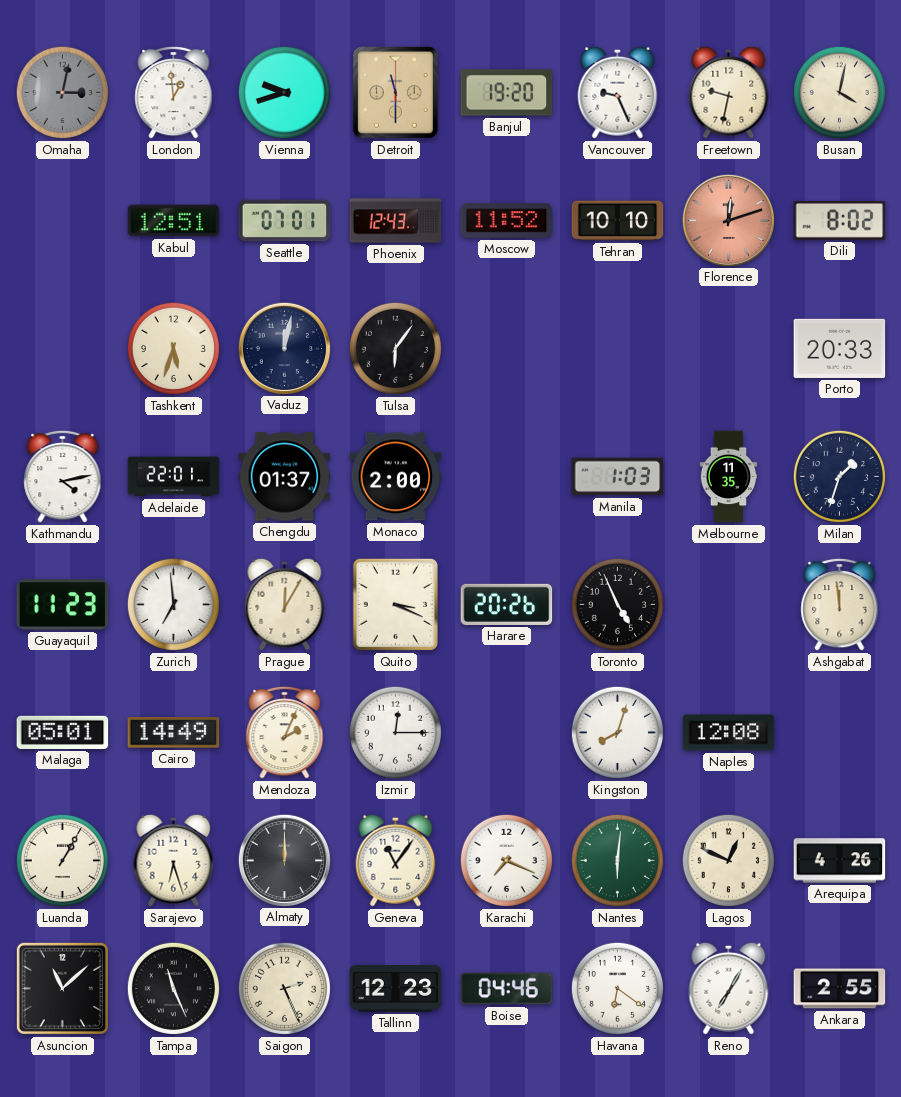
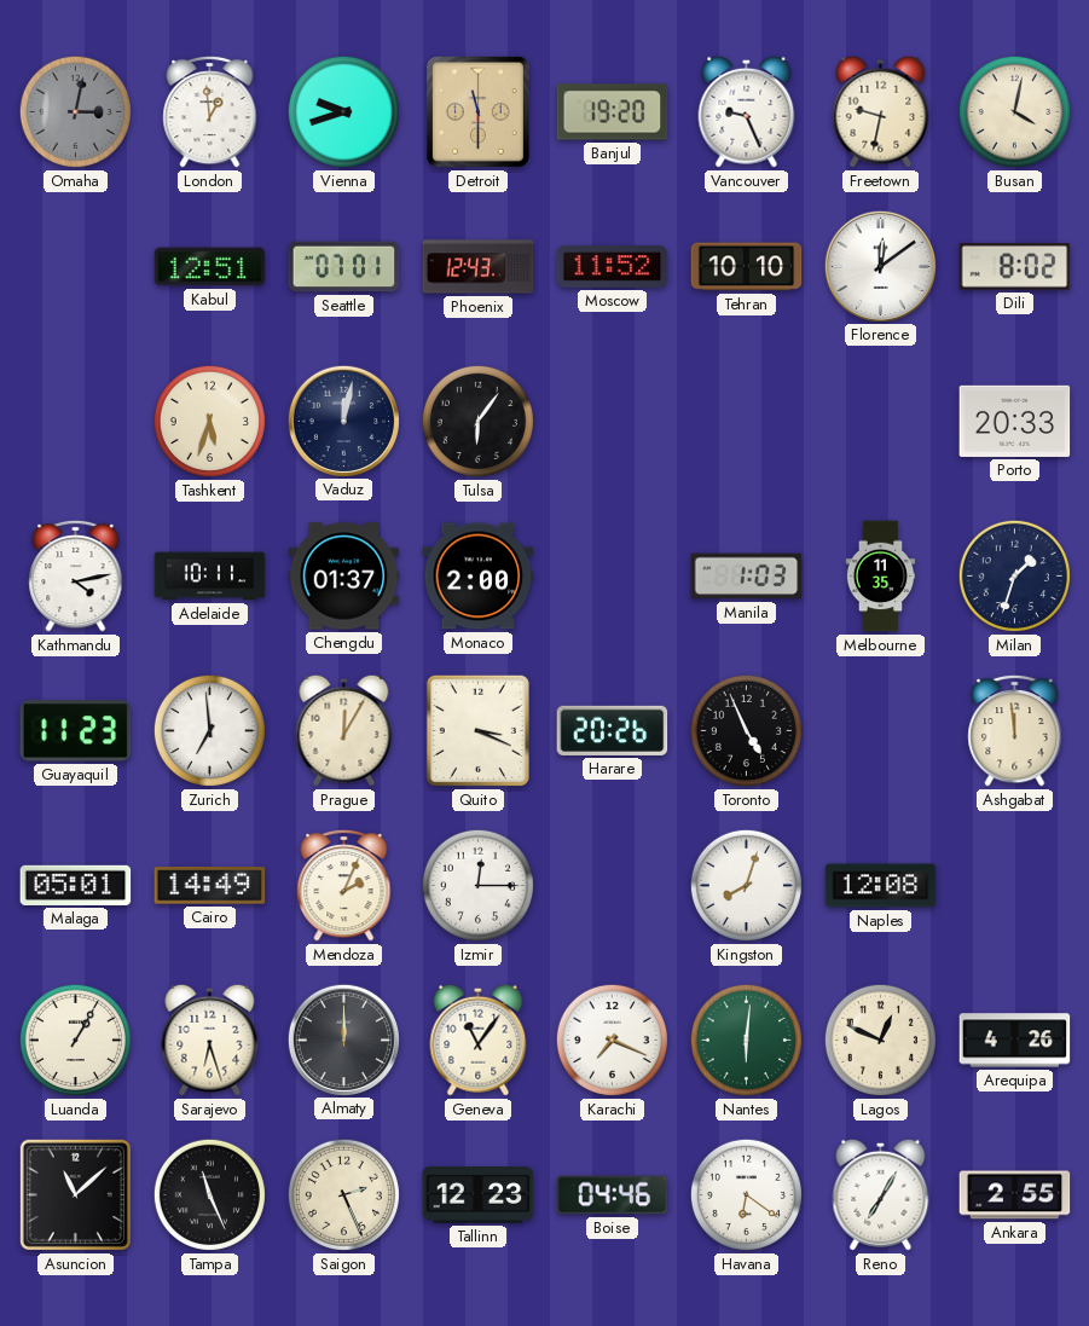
Florence: 12:12 -> 12:09
Florence dial: salmon -> white
Adelaide: 22:01 -> 10:11
